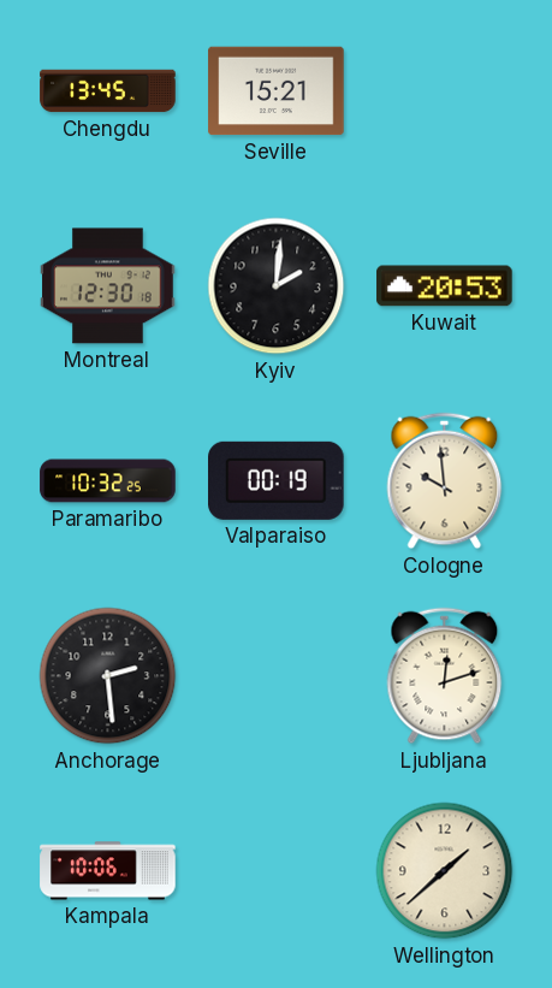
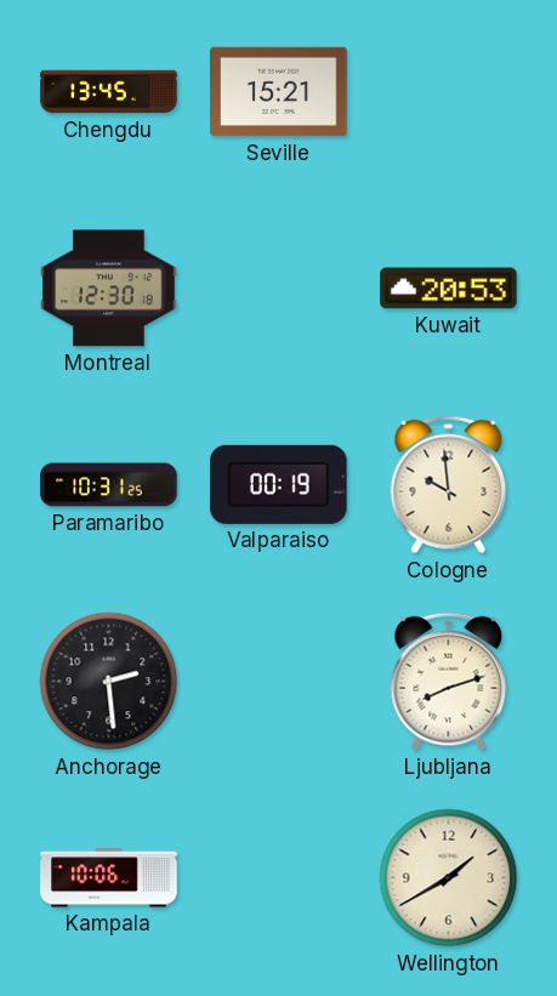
Kyiv: 2:01 -> none
Paramaribo: 10:32 -> 10:31
Ljubljana: 12:12 -> 8:12
Wellington: 1:38 -> 1:40
